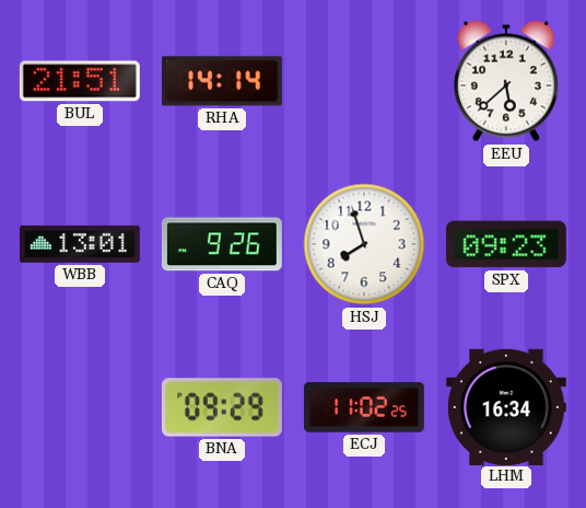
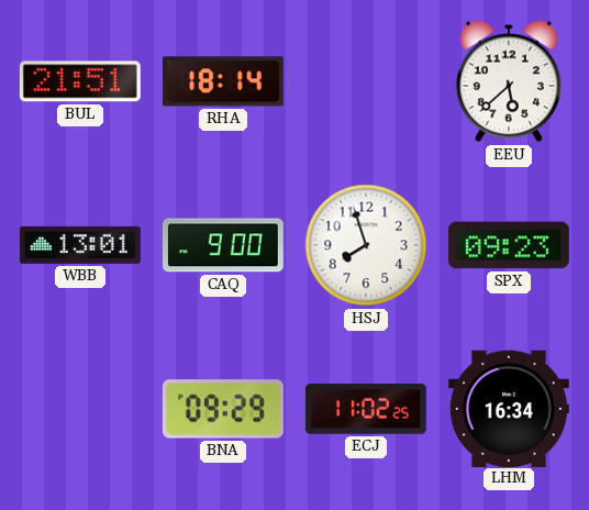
RHA: 14:14 -> 18:14
CAQ: 9:26 -> 9:00
